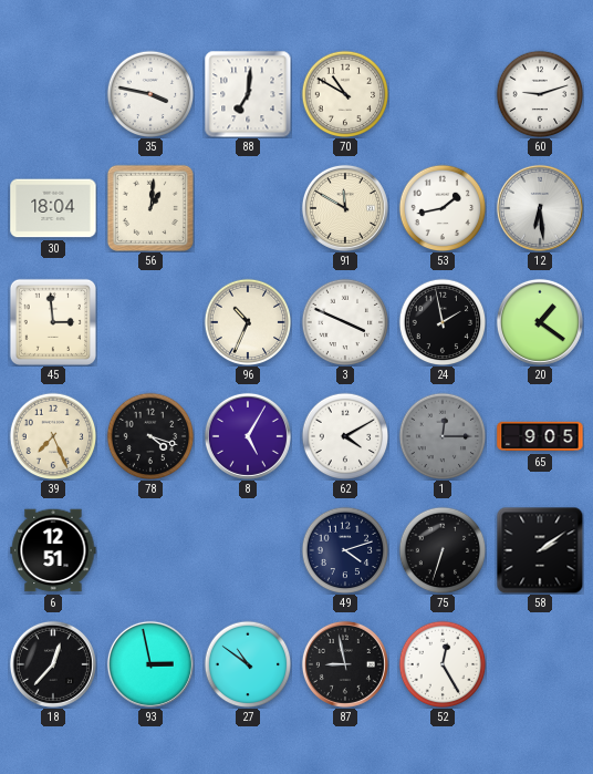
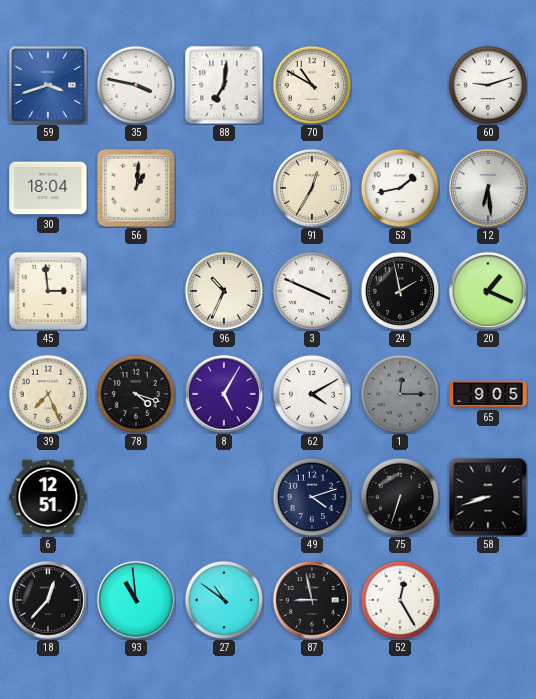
59: none -> 3:42
91: 11:50 -> 12:35
20: 1:21 -> 1:19
58: 2:09 -> 8:42
93: 2:58 -> 10:59
